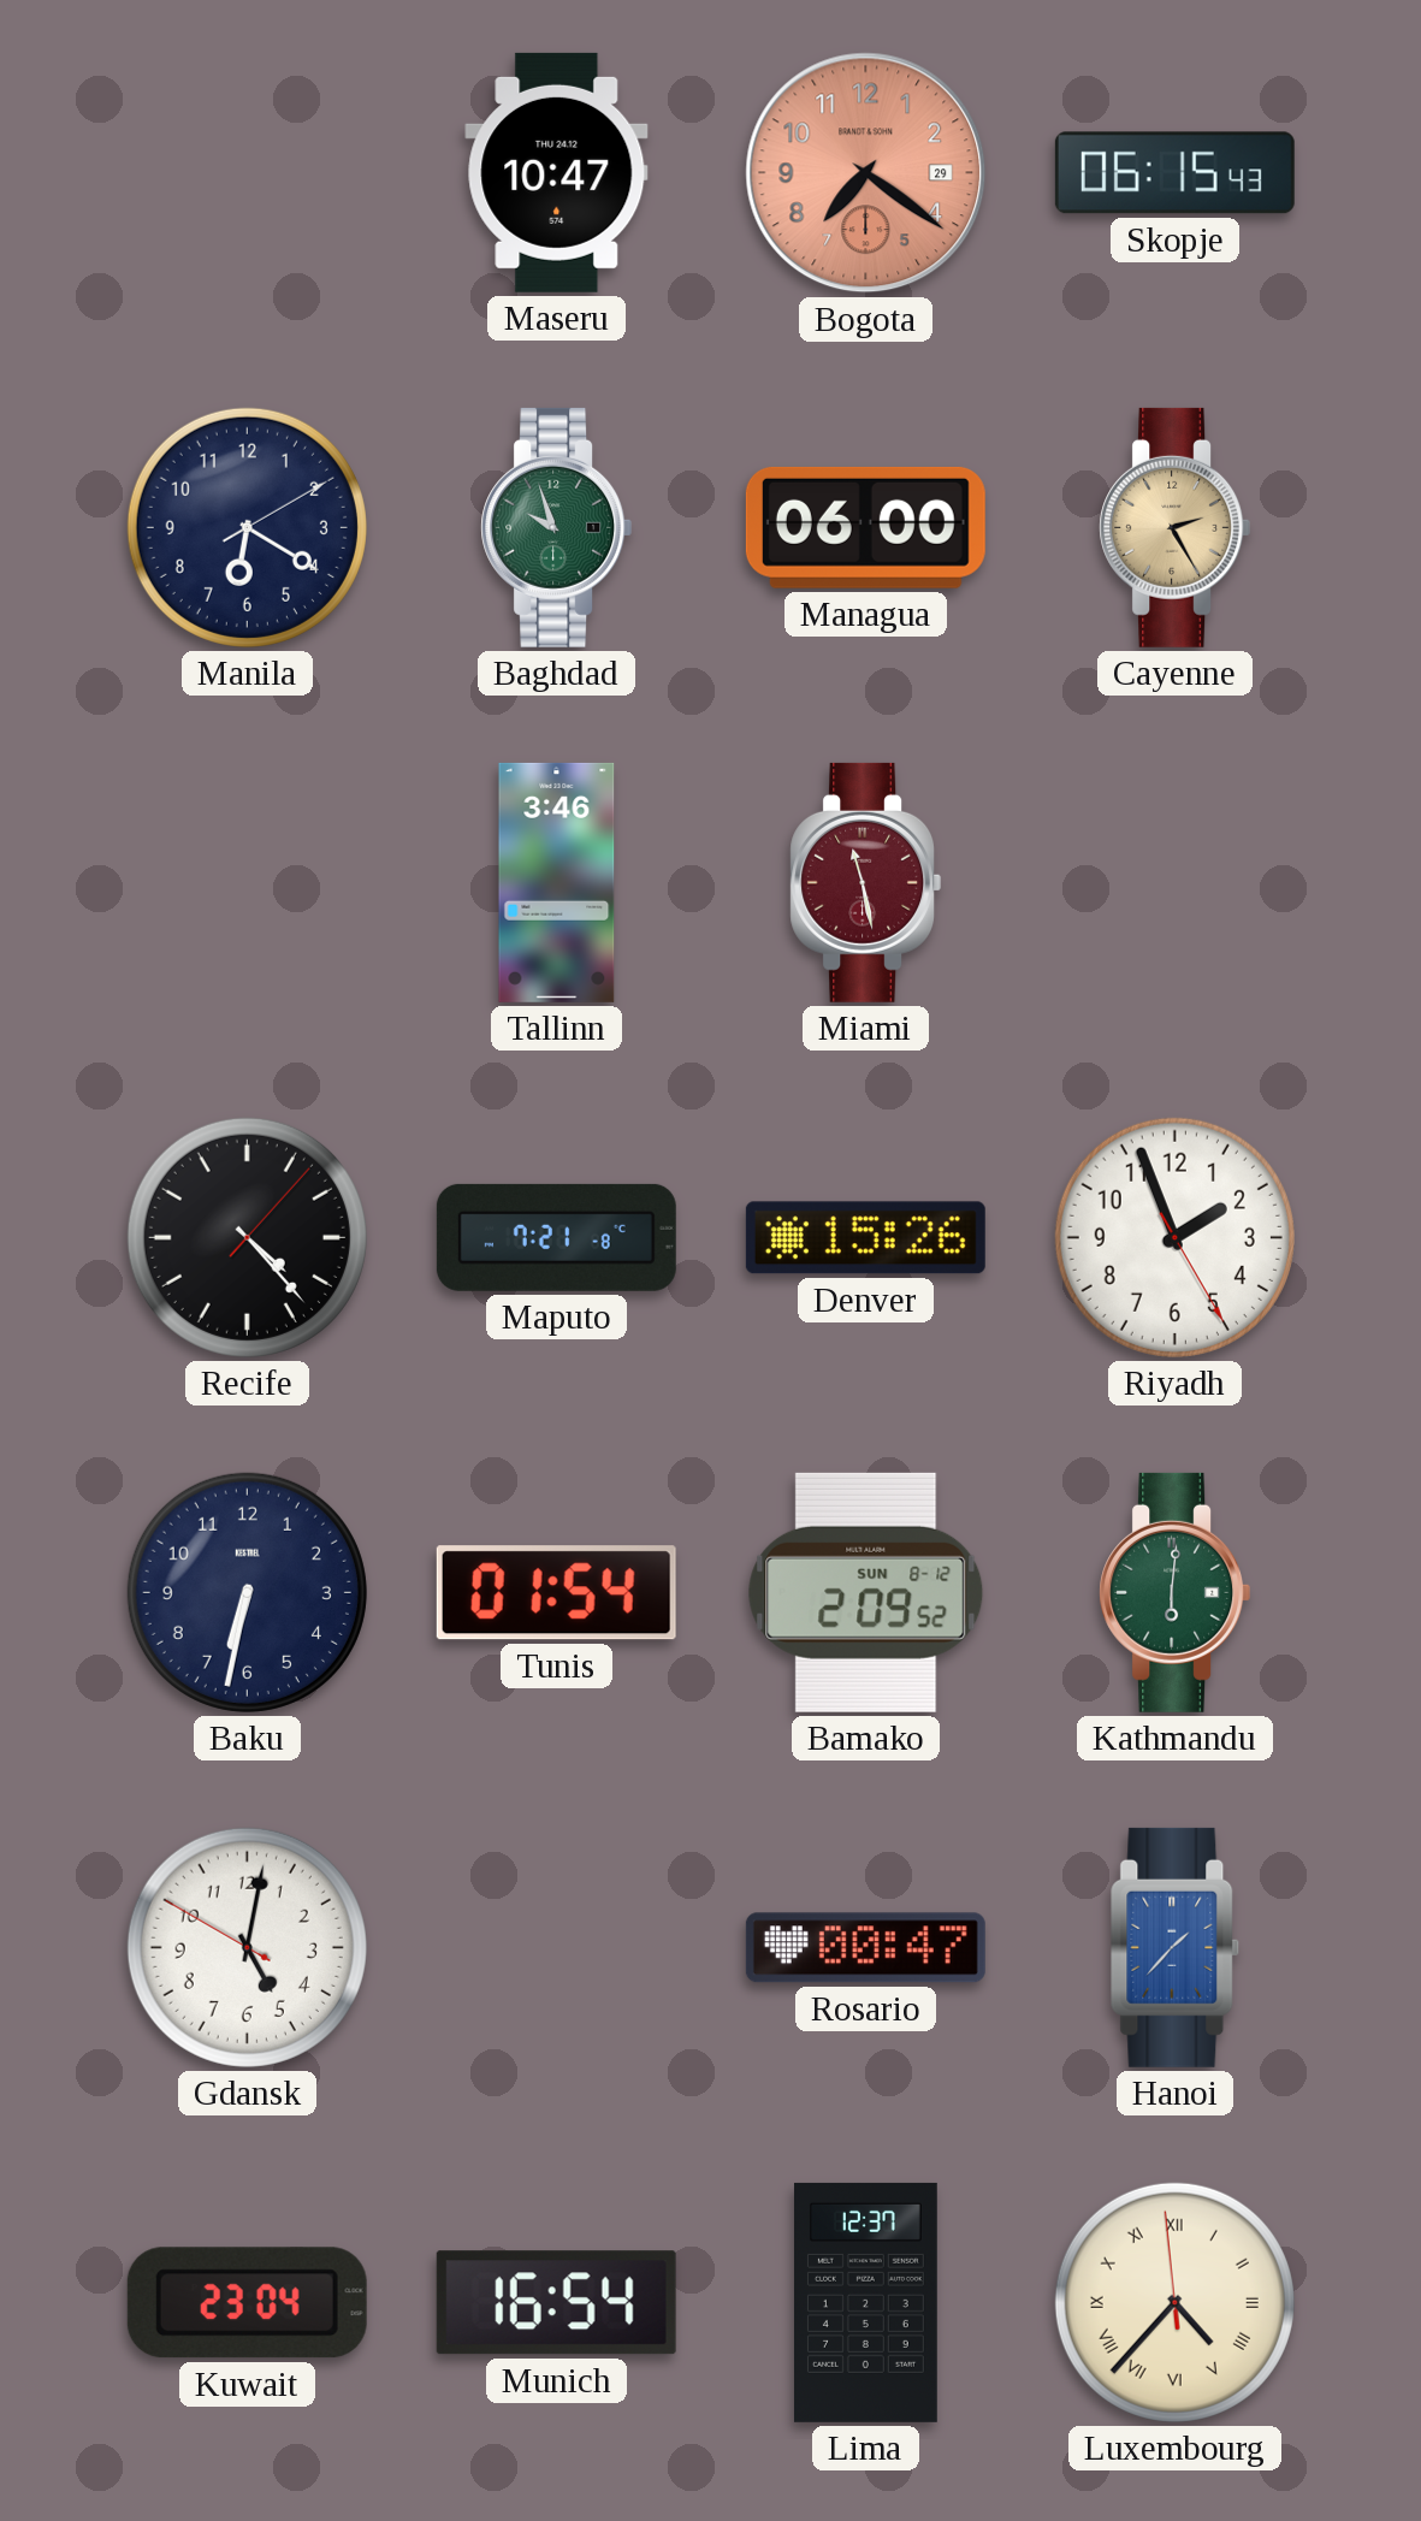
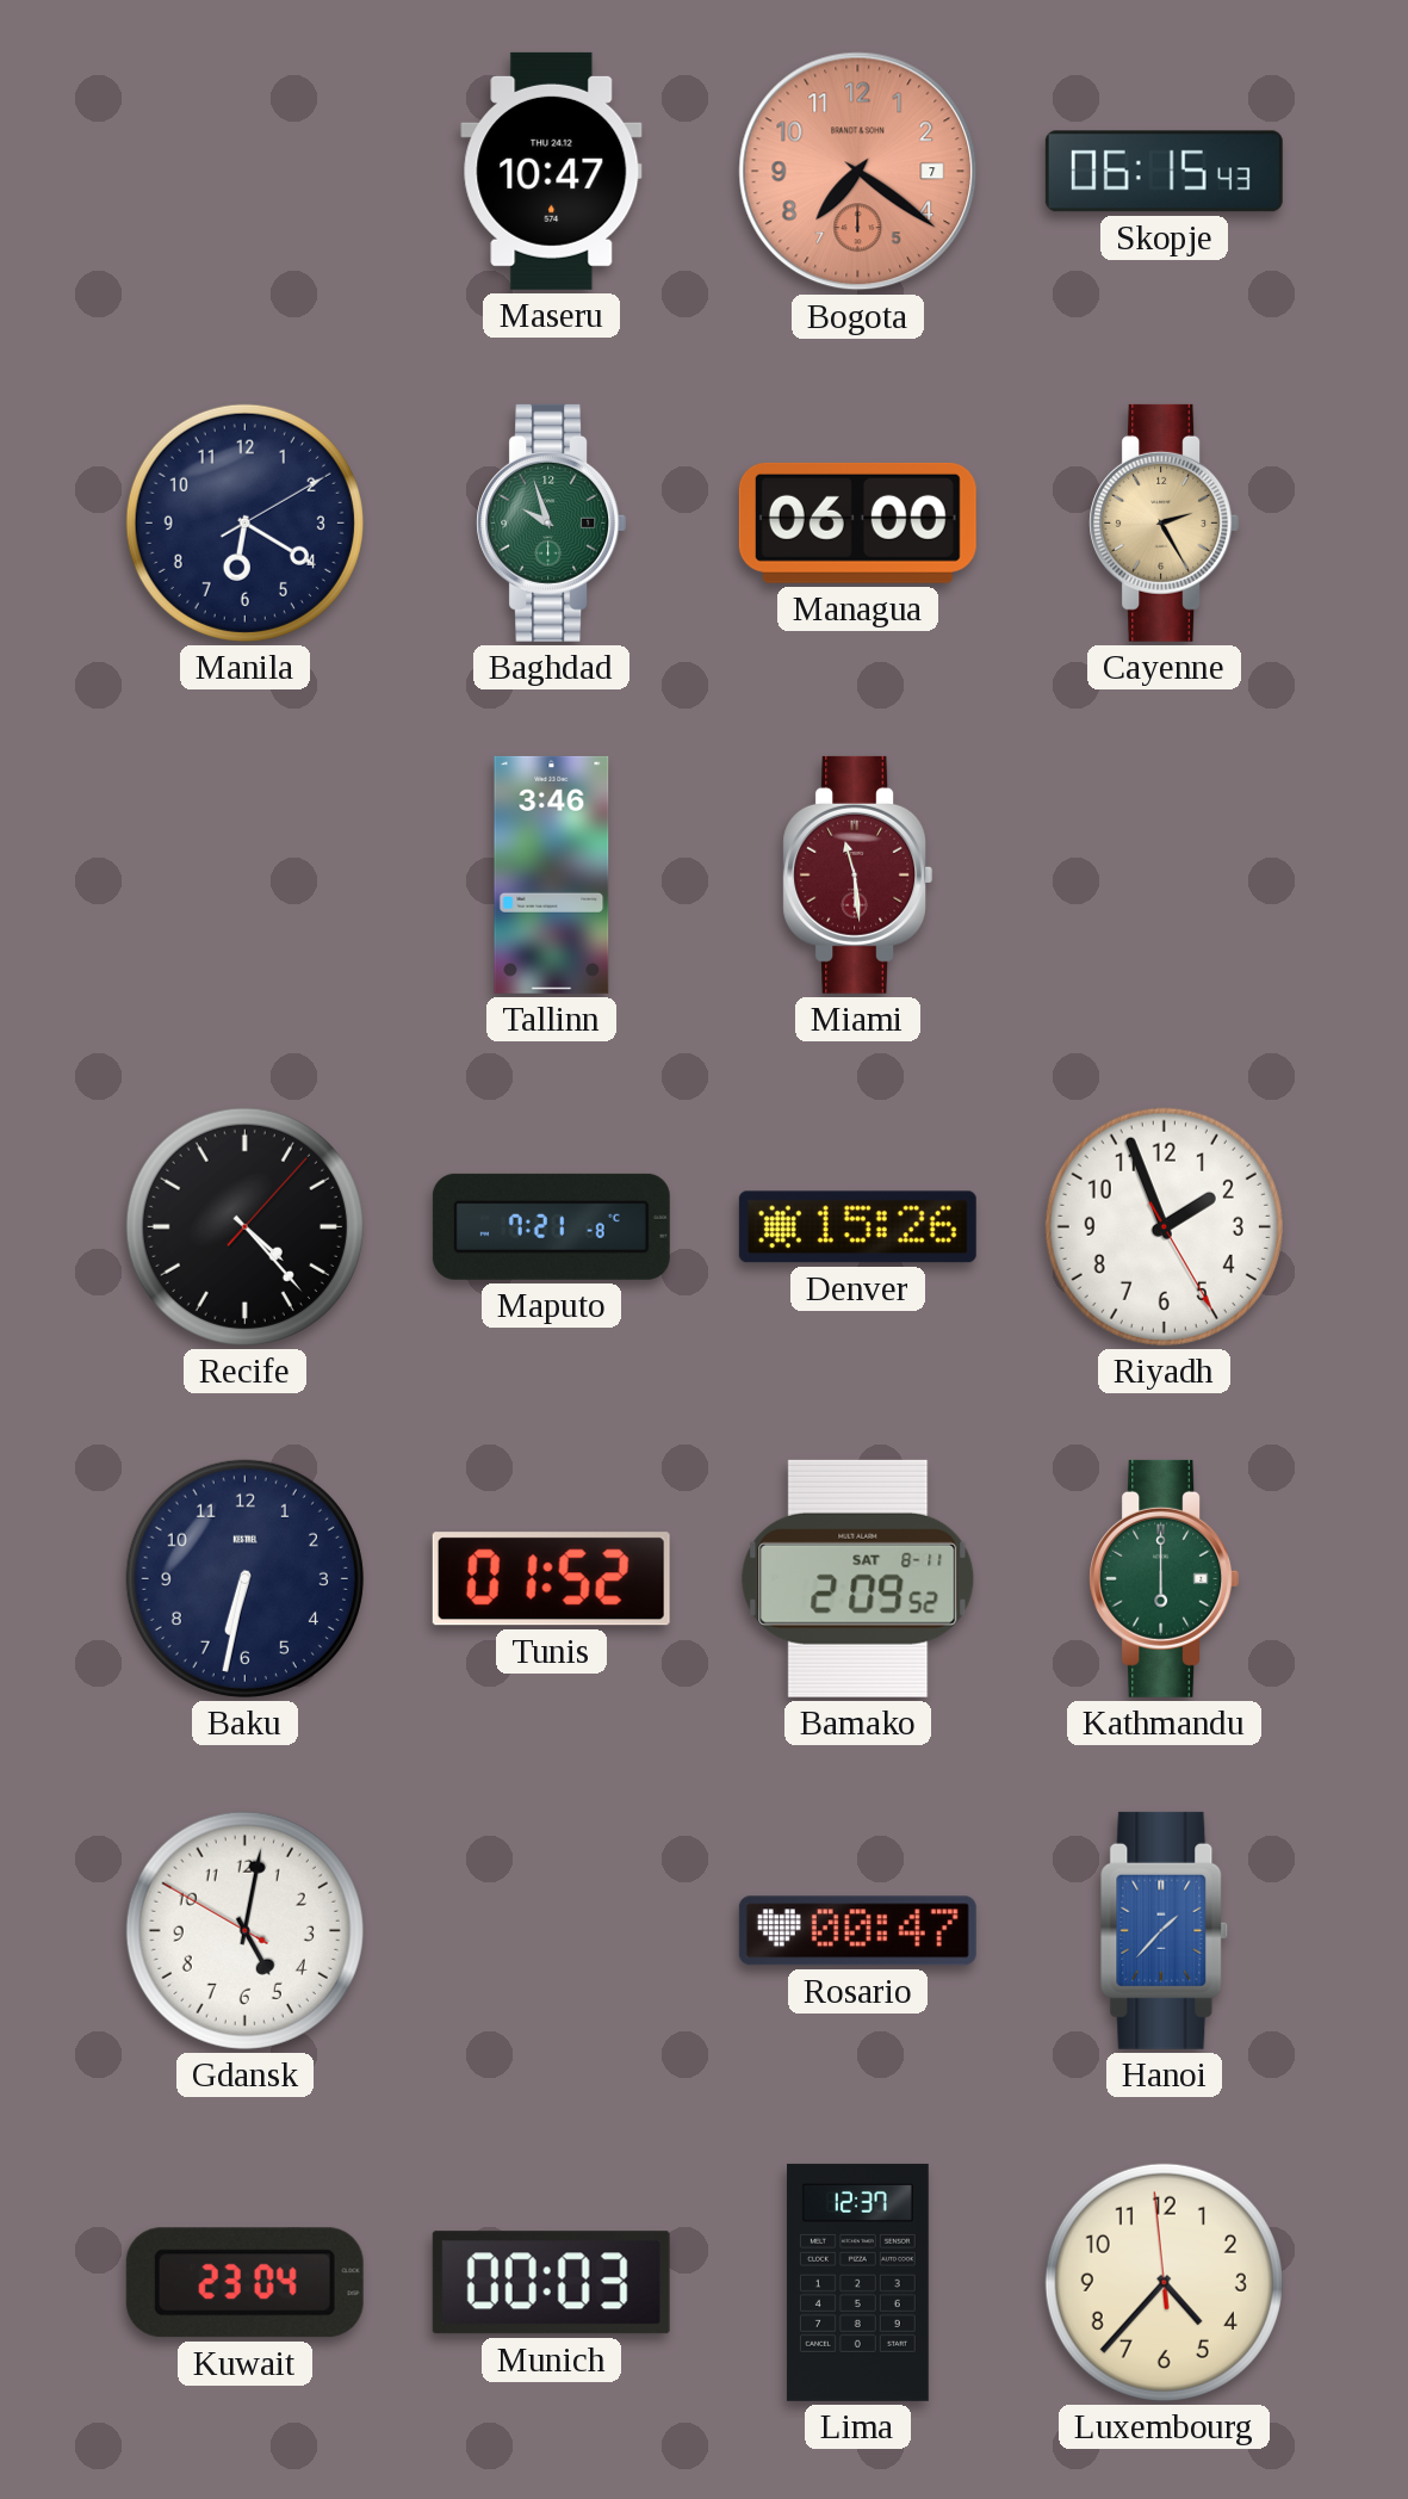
Bogota date: 29 -> 7
Miami: 11:28 -> 11:29
Tunis: 01:54 -> 01:52
Bamako date: SUN 8-12 -> SAT 8-11
Kathmandu: 6:01 -> 6:00
Munich: 16:54 -> 00:03
Luxembourg numerals: Roman -> Arabic
